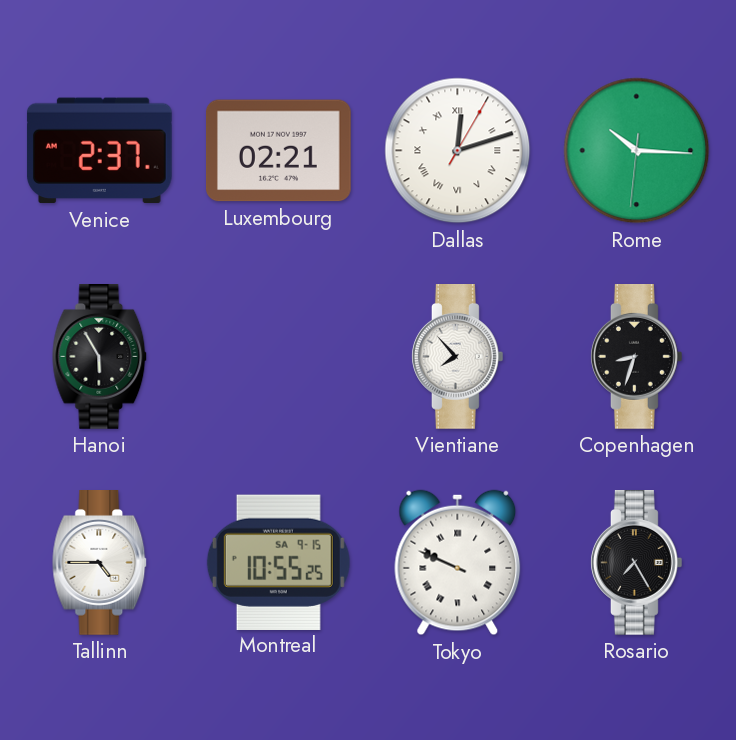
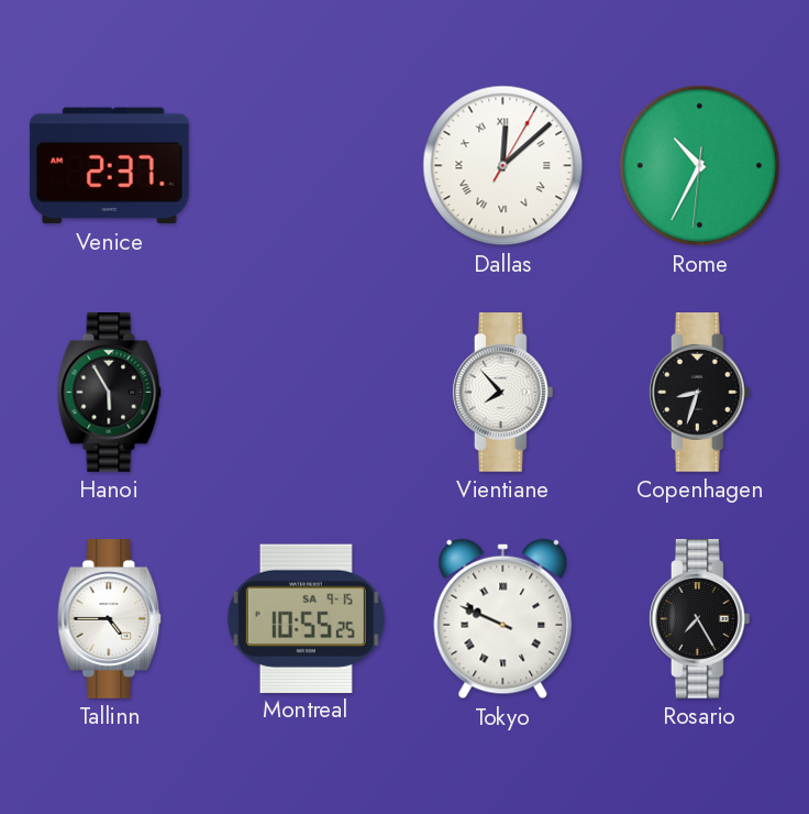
Luxembourg: 02:21 -> none
Dallas: 12:12 -> 12:08
Rome: 10:15 -> 10:34
